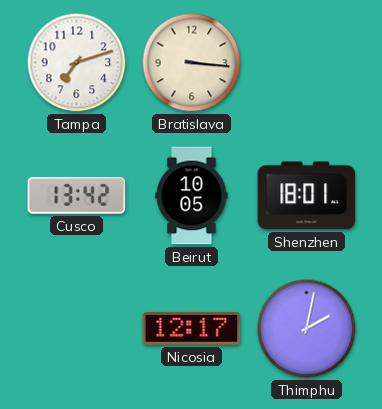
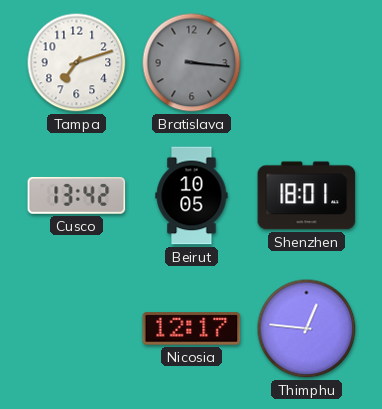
Bratislava dial: cream -> grey
Thimphu: 2:02 -> 12:46
